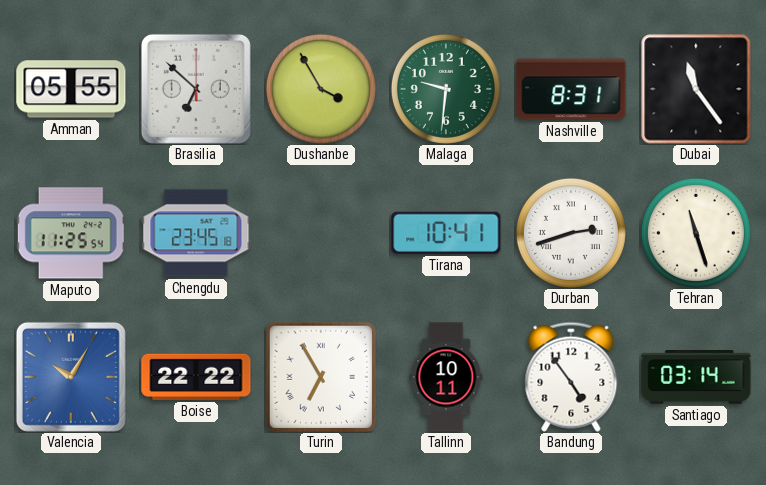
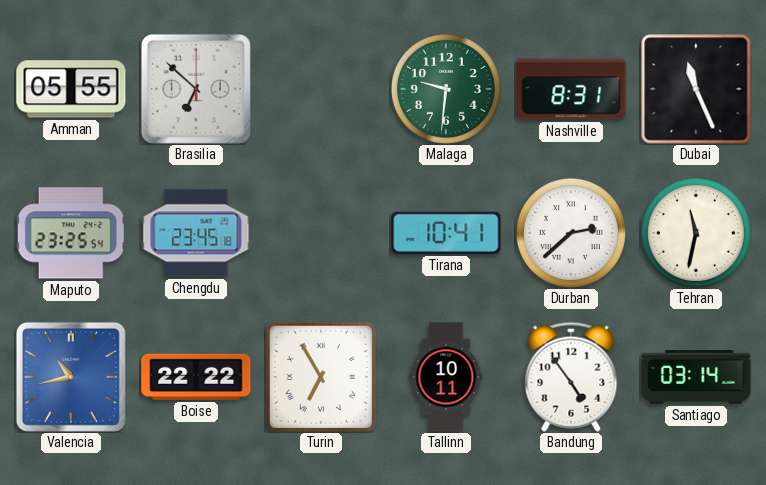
Dushanbe: 3:55 -> none
Dubai: 11:24 -> 11:26
Maputo: 11:25 -> 23:25
Durban: 2:42 -> 2:38
Tehran: 11:27 -> 11:32
Valencia: 10:05 -> 10:43
